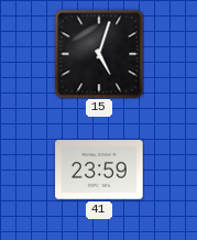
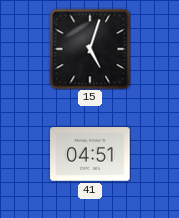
41: 23:59 -> 04:51
